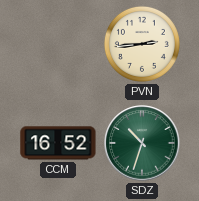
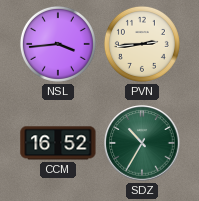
NSL: none -> 3:44
SDZ: 10:33 -> 10:35
